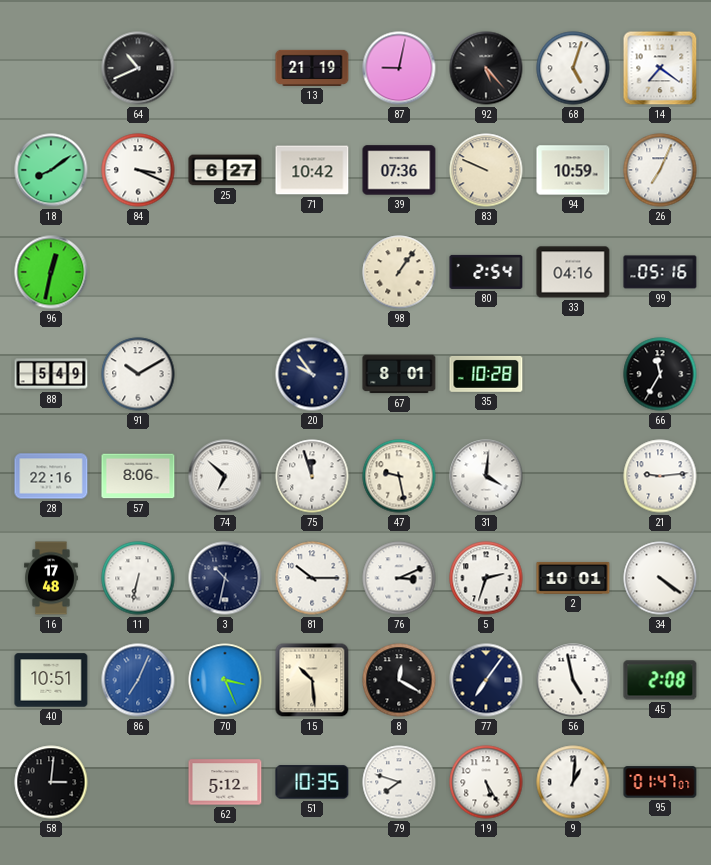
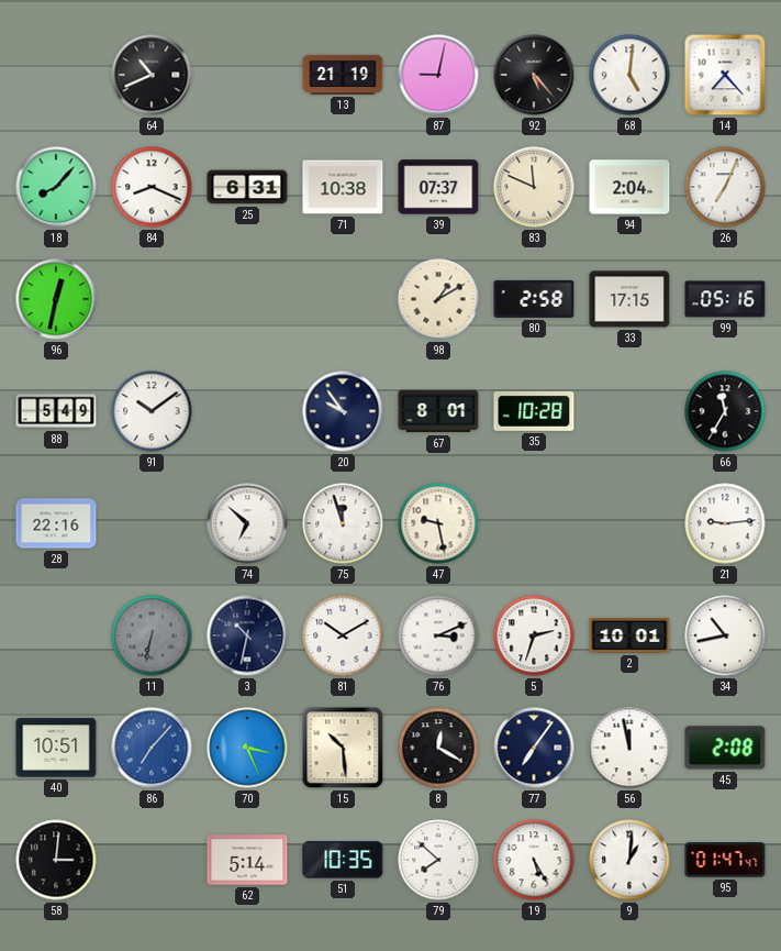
68: 5:03 -> 5:01
14: 7:21 -> 7:23
18: 8:09 -> 8:07
84: 3:19 -> 8:19
25: 6:27 -> 6:31
71: 10:42 -> 10:38
39: 07:36 -> 07:37
83: 9:49 -> 11:49
94: 10:59 -> 2:04
98: 1:06 -> 1:10
80: 2:54 -> 2:58
33: 04:16 -> 17:15
91: 10:10 -> 10:09
57: 8:06 -> none
31: 4:01 -> none
16: 17:48 -> none
11 dial: white -> grey
81: 10:15 -> 10:10
34: 4:21 -> 10:43
86: 7:04 -> 7:07
56: 4:58 -> 11:58
62: 5:12 -> 5:14
79: 7:48 -> 7:52
95: 01:47:07 -> 01:47:47
